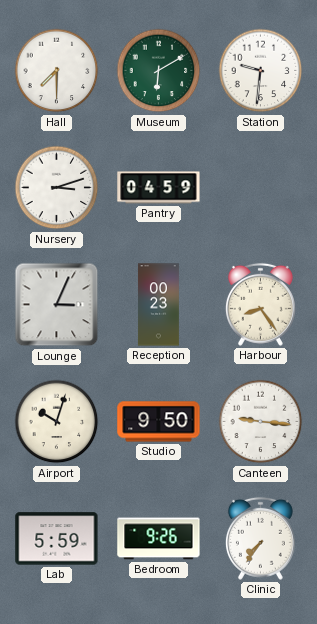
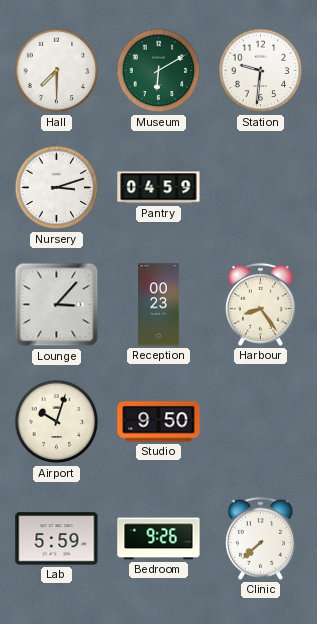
Lounge: 3:04 -> 3:07
Canteen: 9:16 -> none
Clinic: 7:36 -> 7:38
